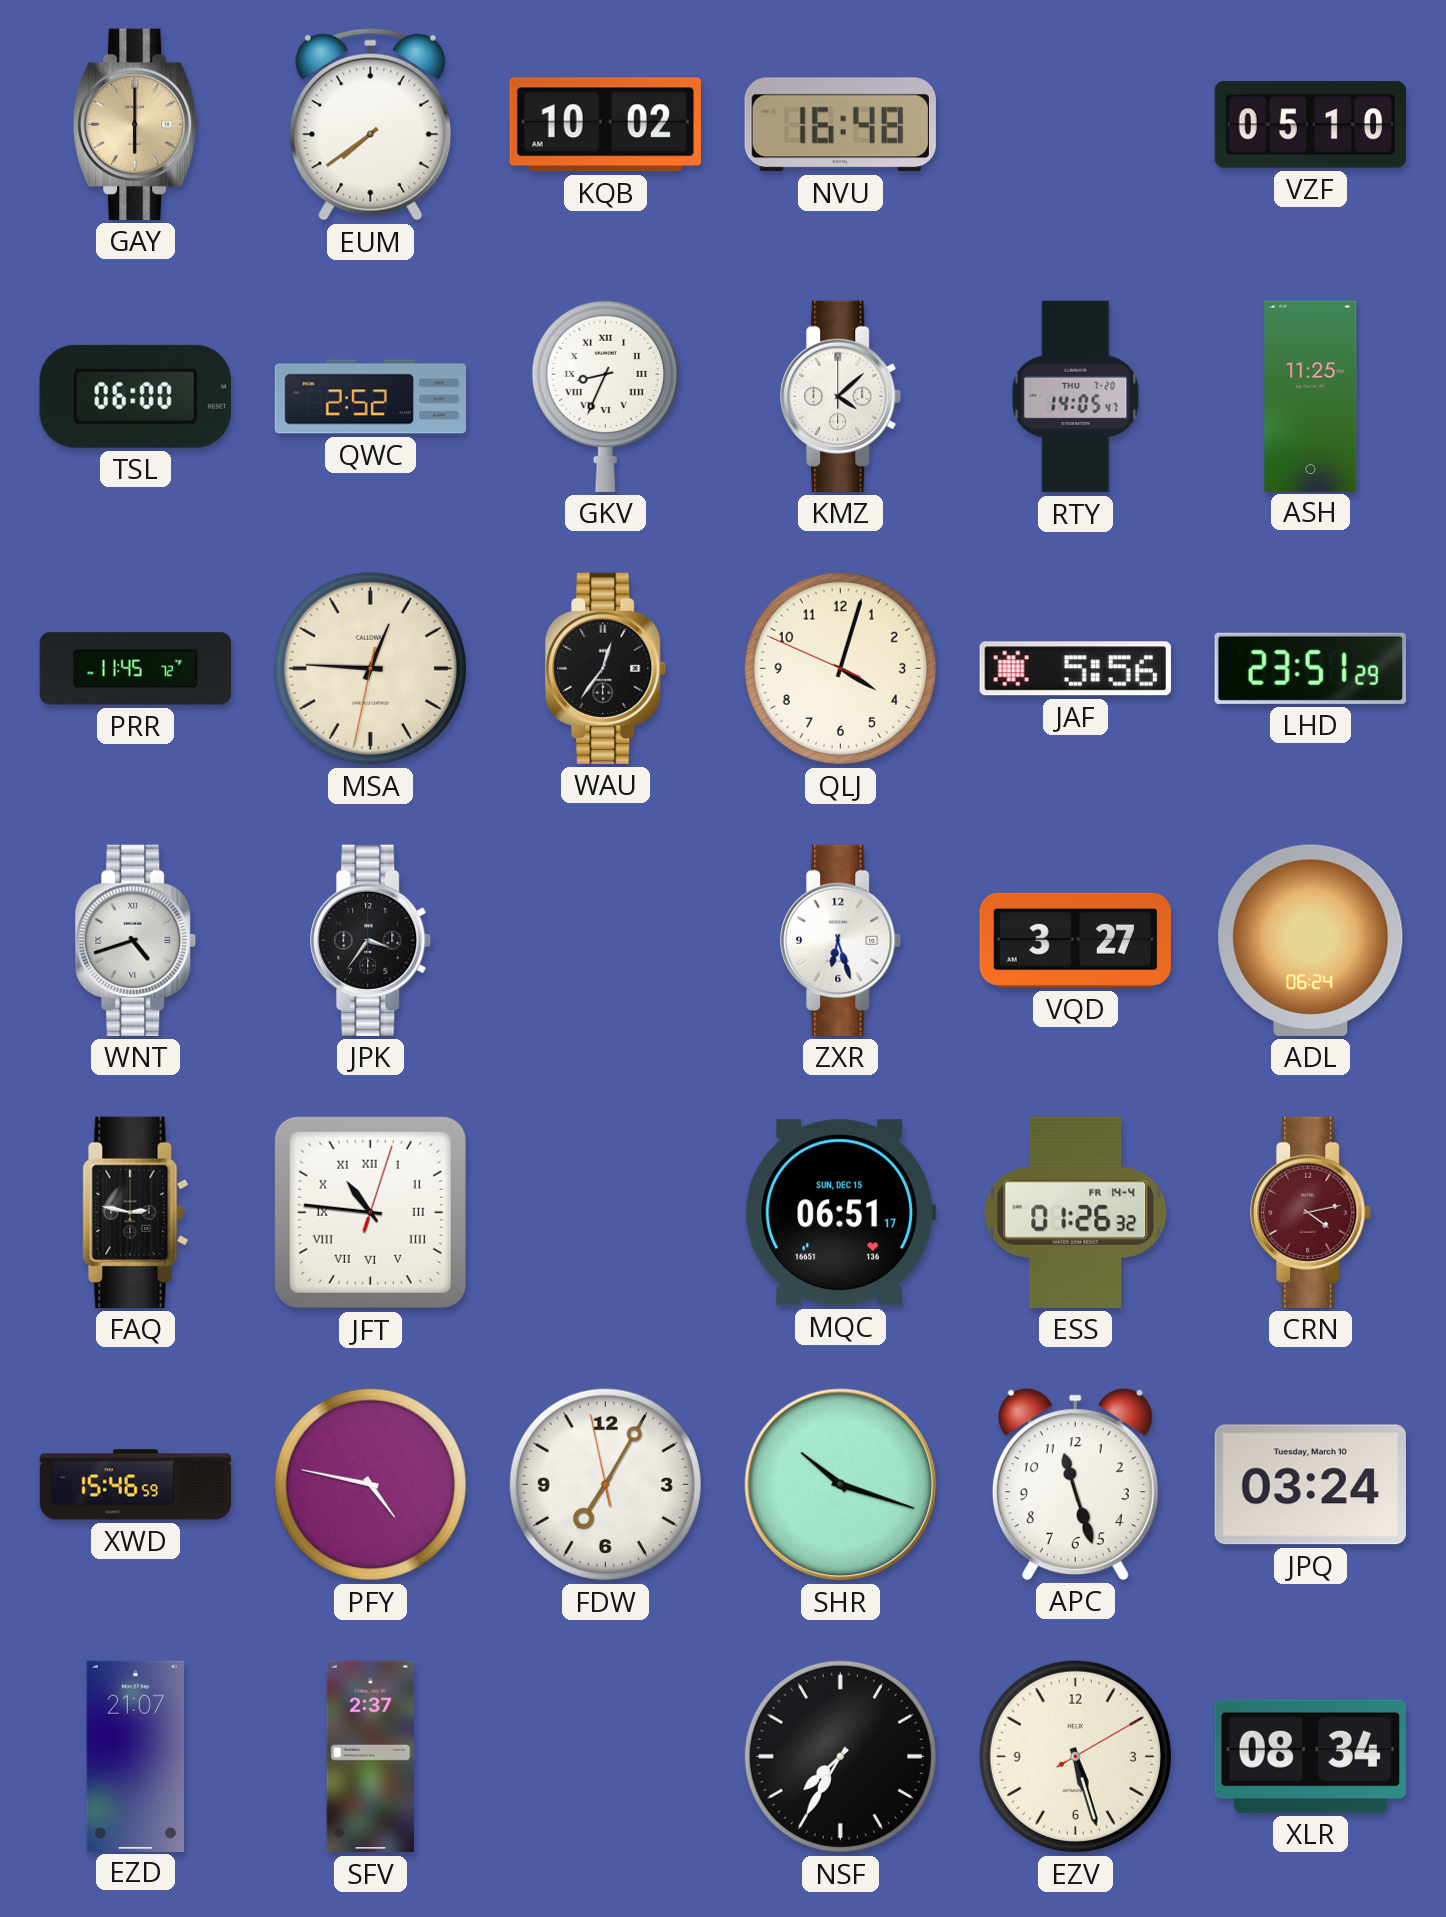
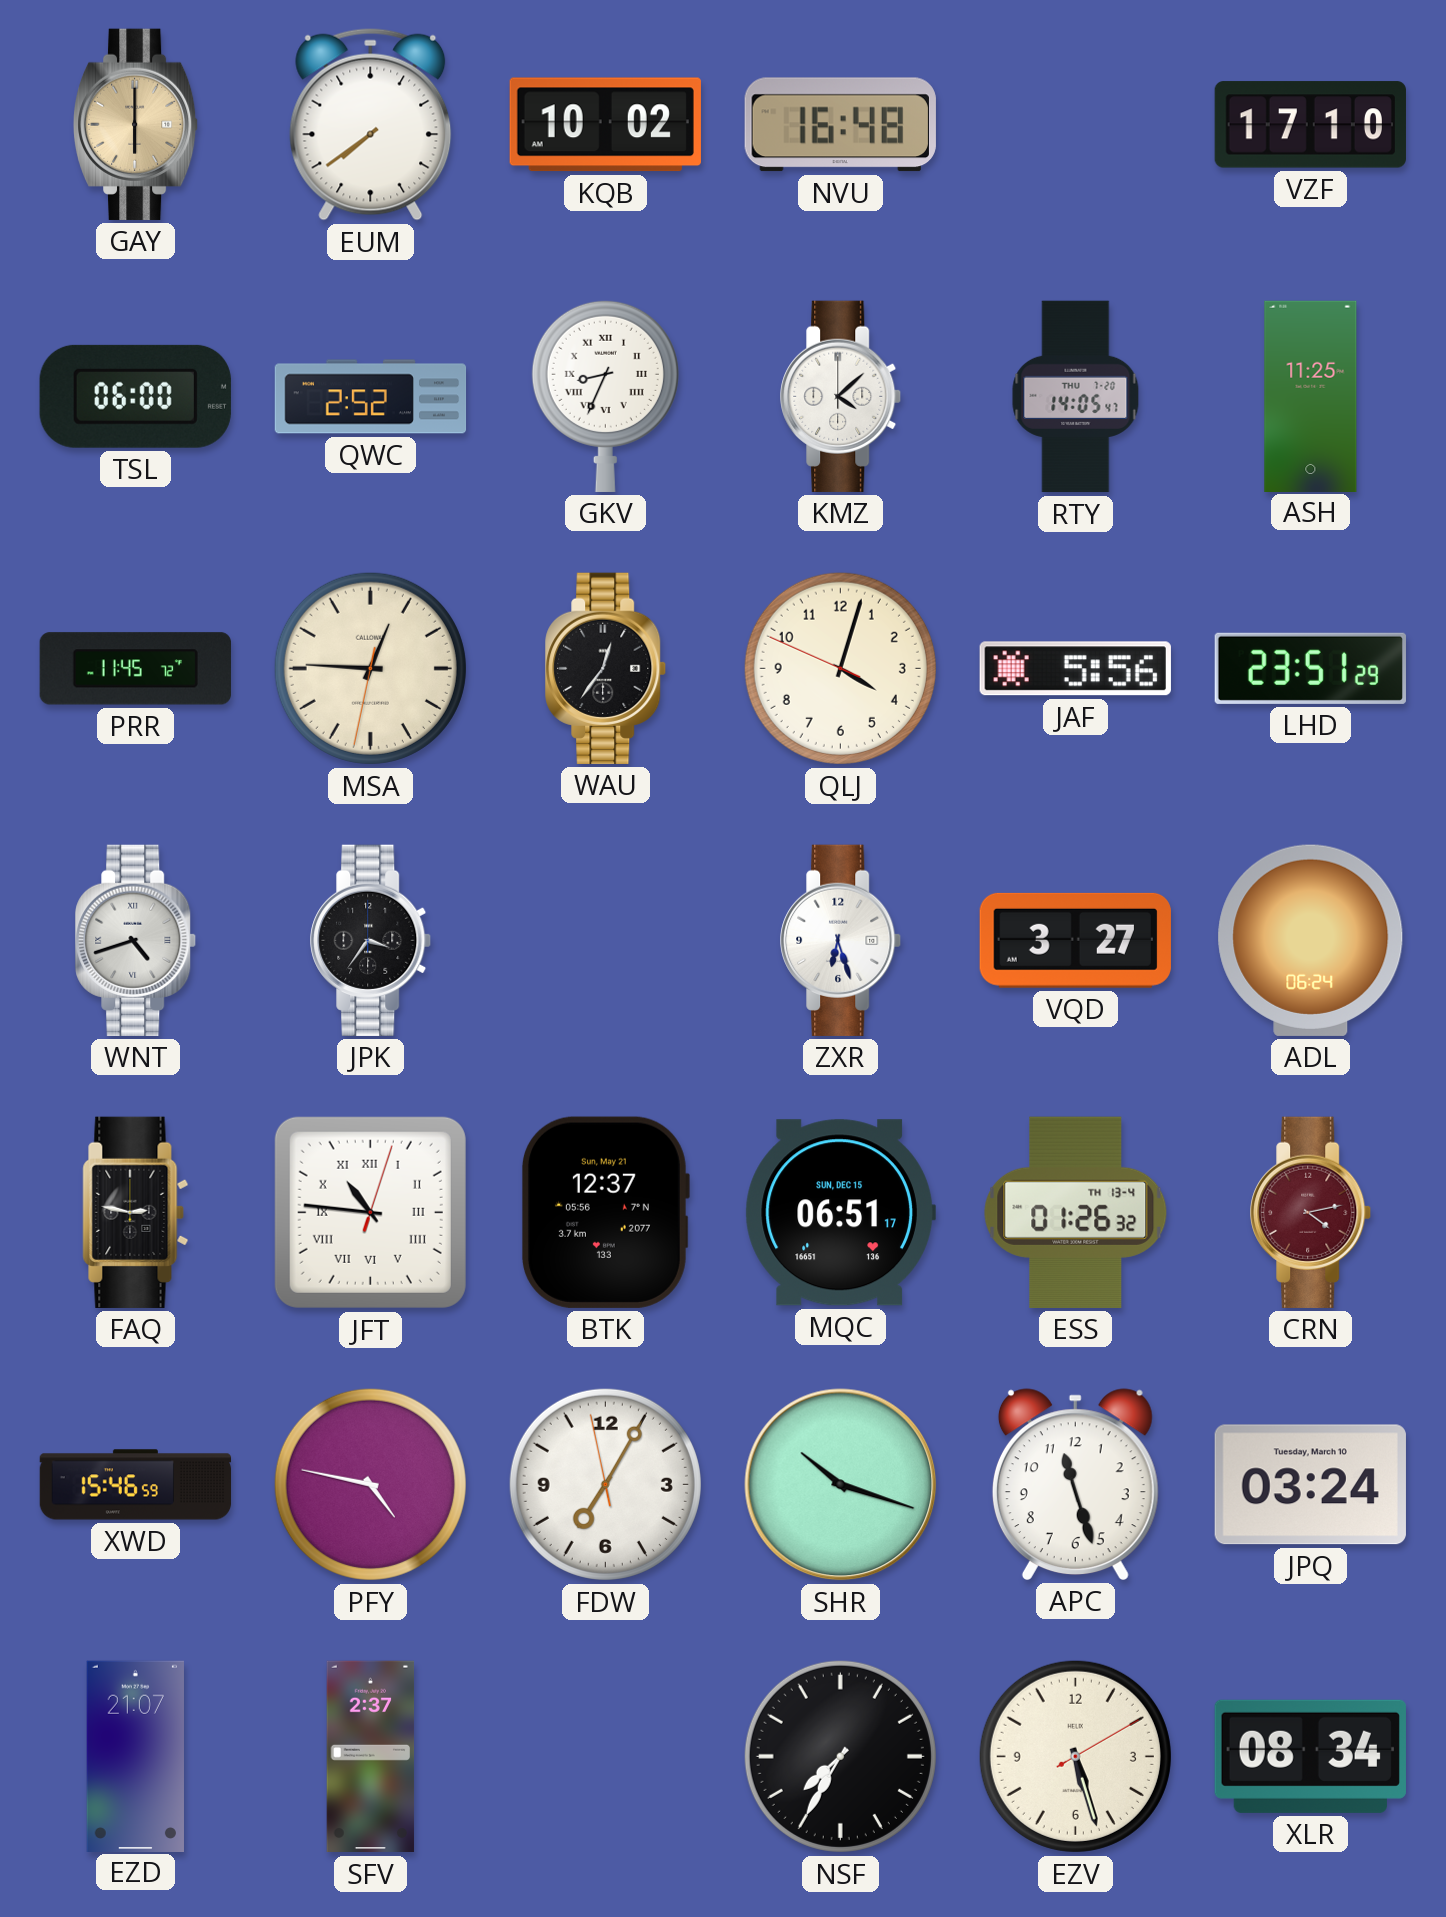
VZF: 05:10 -> 17:10
BTK: none -> 12:37
ESS date: FR 14-4 -> TH 13-4
